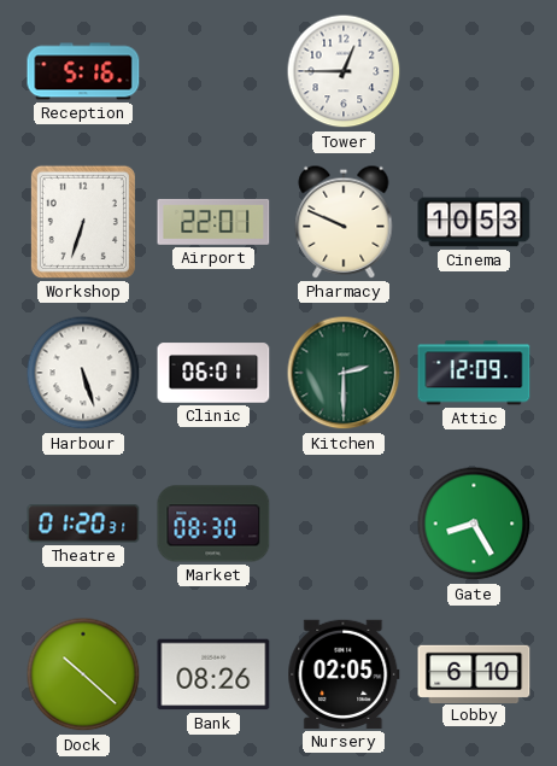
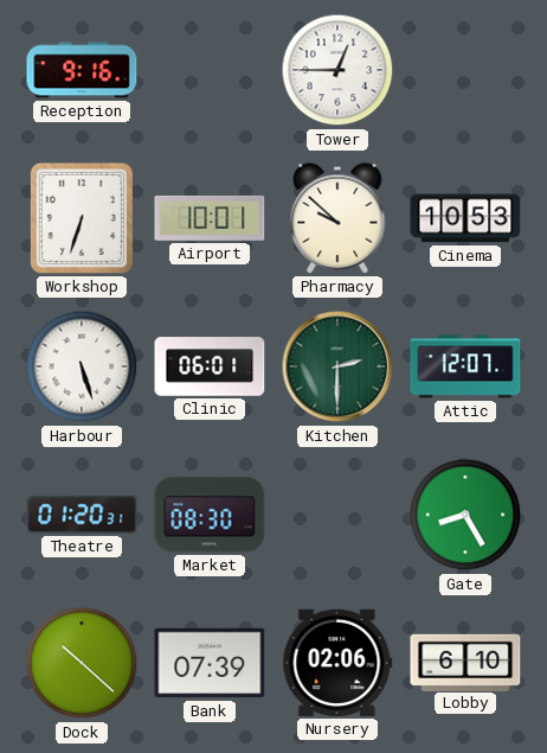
Reception: 5:16 -> 9:16
Airport: 22:01 -> 10:01
Pharmacy: 9:49 -> 9:52
Attic: 12:09 -> 12:07
Bank: 08:26 -> 07:39
Nursery: 02:05 -> 02:06
